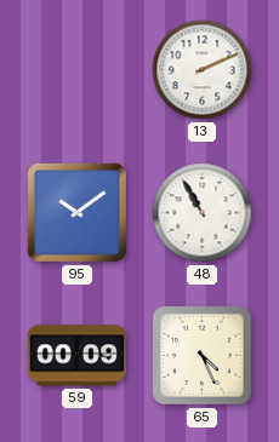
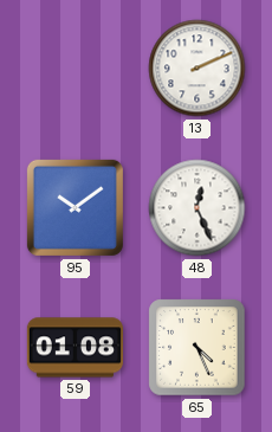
48: 10:55 -> 12:26
59: 00:09 -> 01:08
